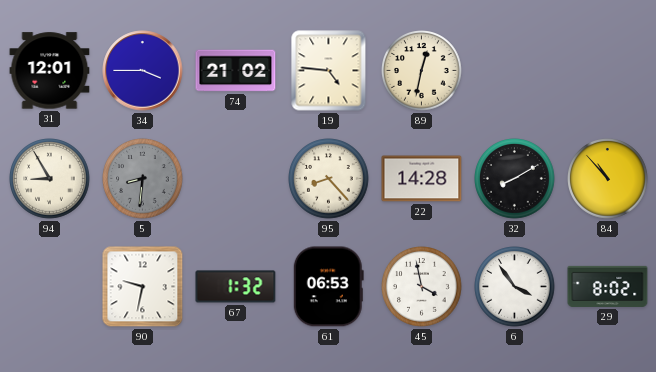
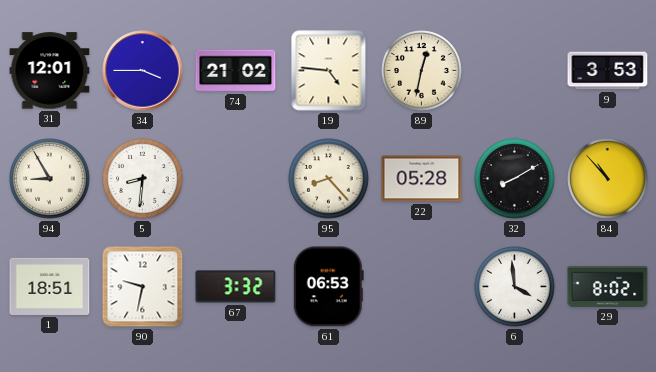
9: none -> 3:53
5 dial: grey -> white
22: 14:28 -> 05:28
1: none -> 18:51
67: 1:32 -> 3:32
45: 3:58 -> none
6: 3:54 -> 3:59
